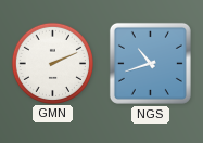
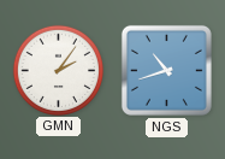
GMN: 2:11 -> 2:06
